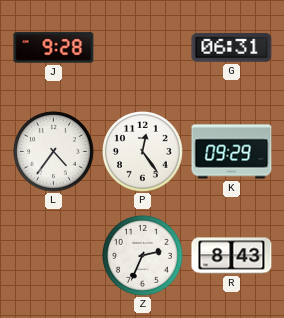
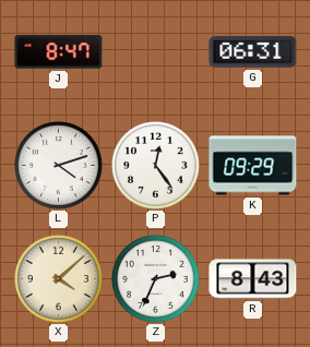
J: 9:28 -> 8:47
L: 4:36 -> 4:12
X: none -> 4:08
